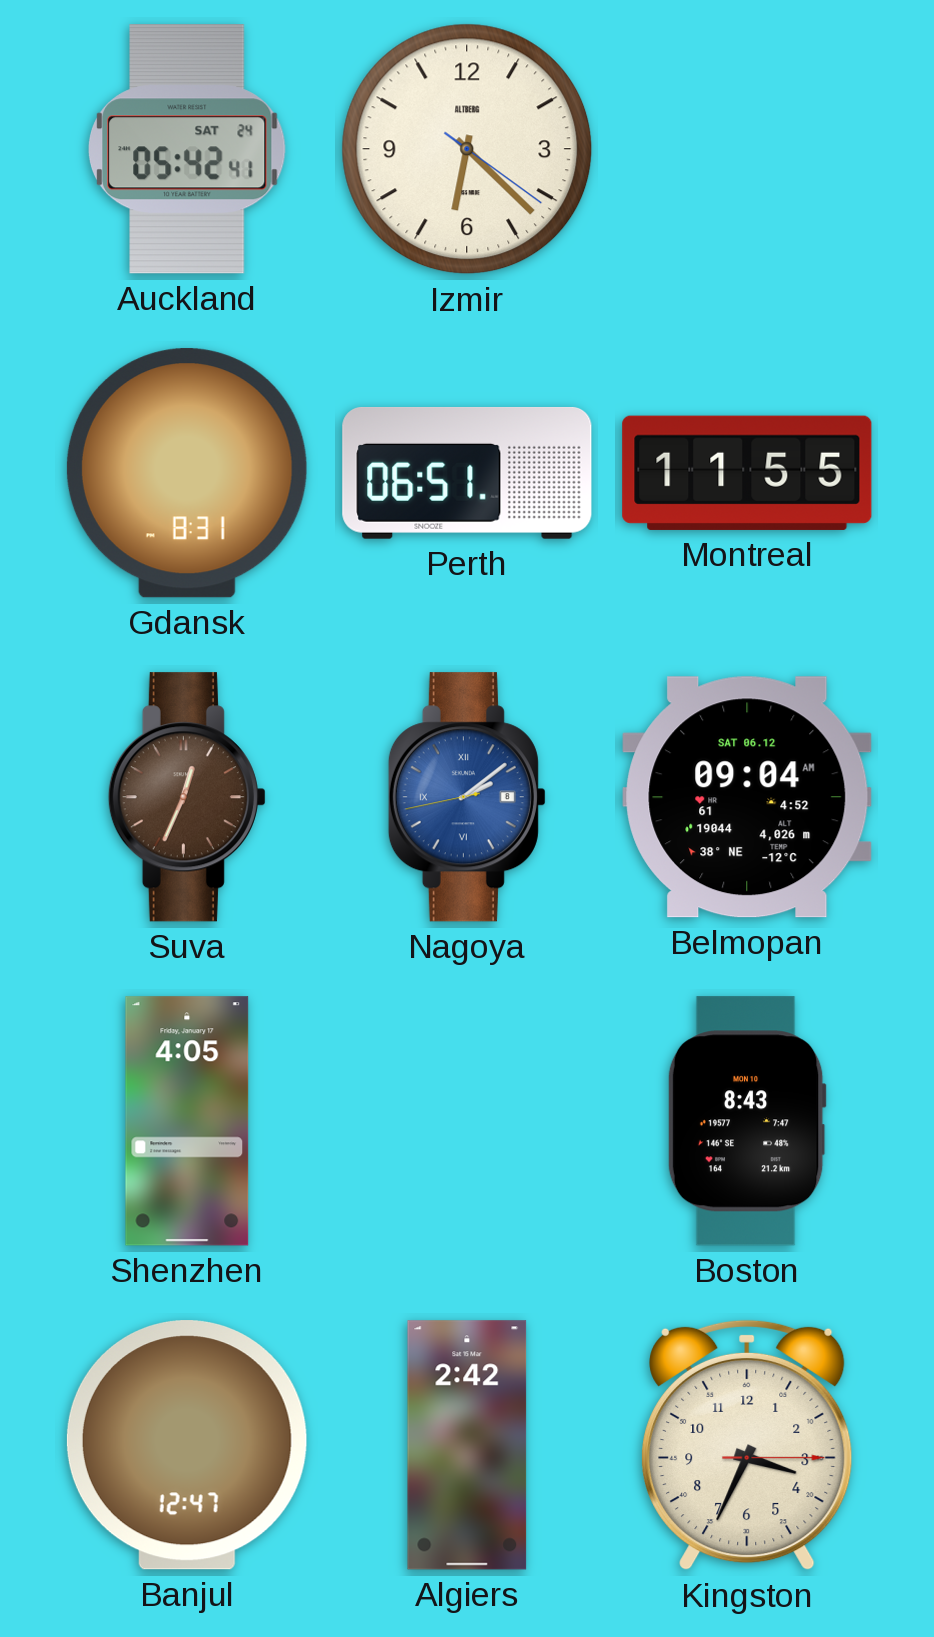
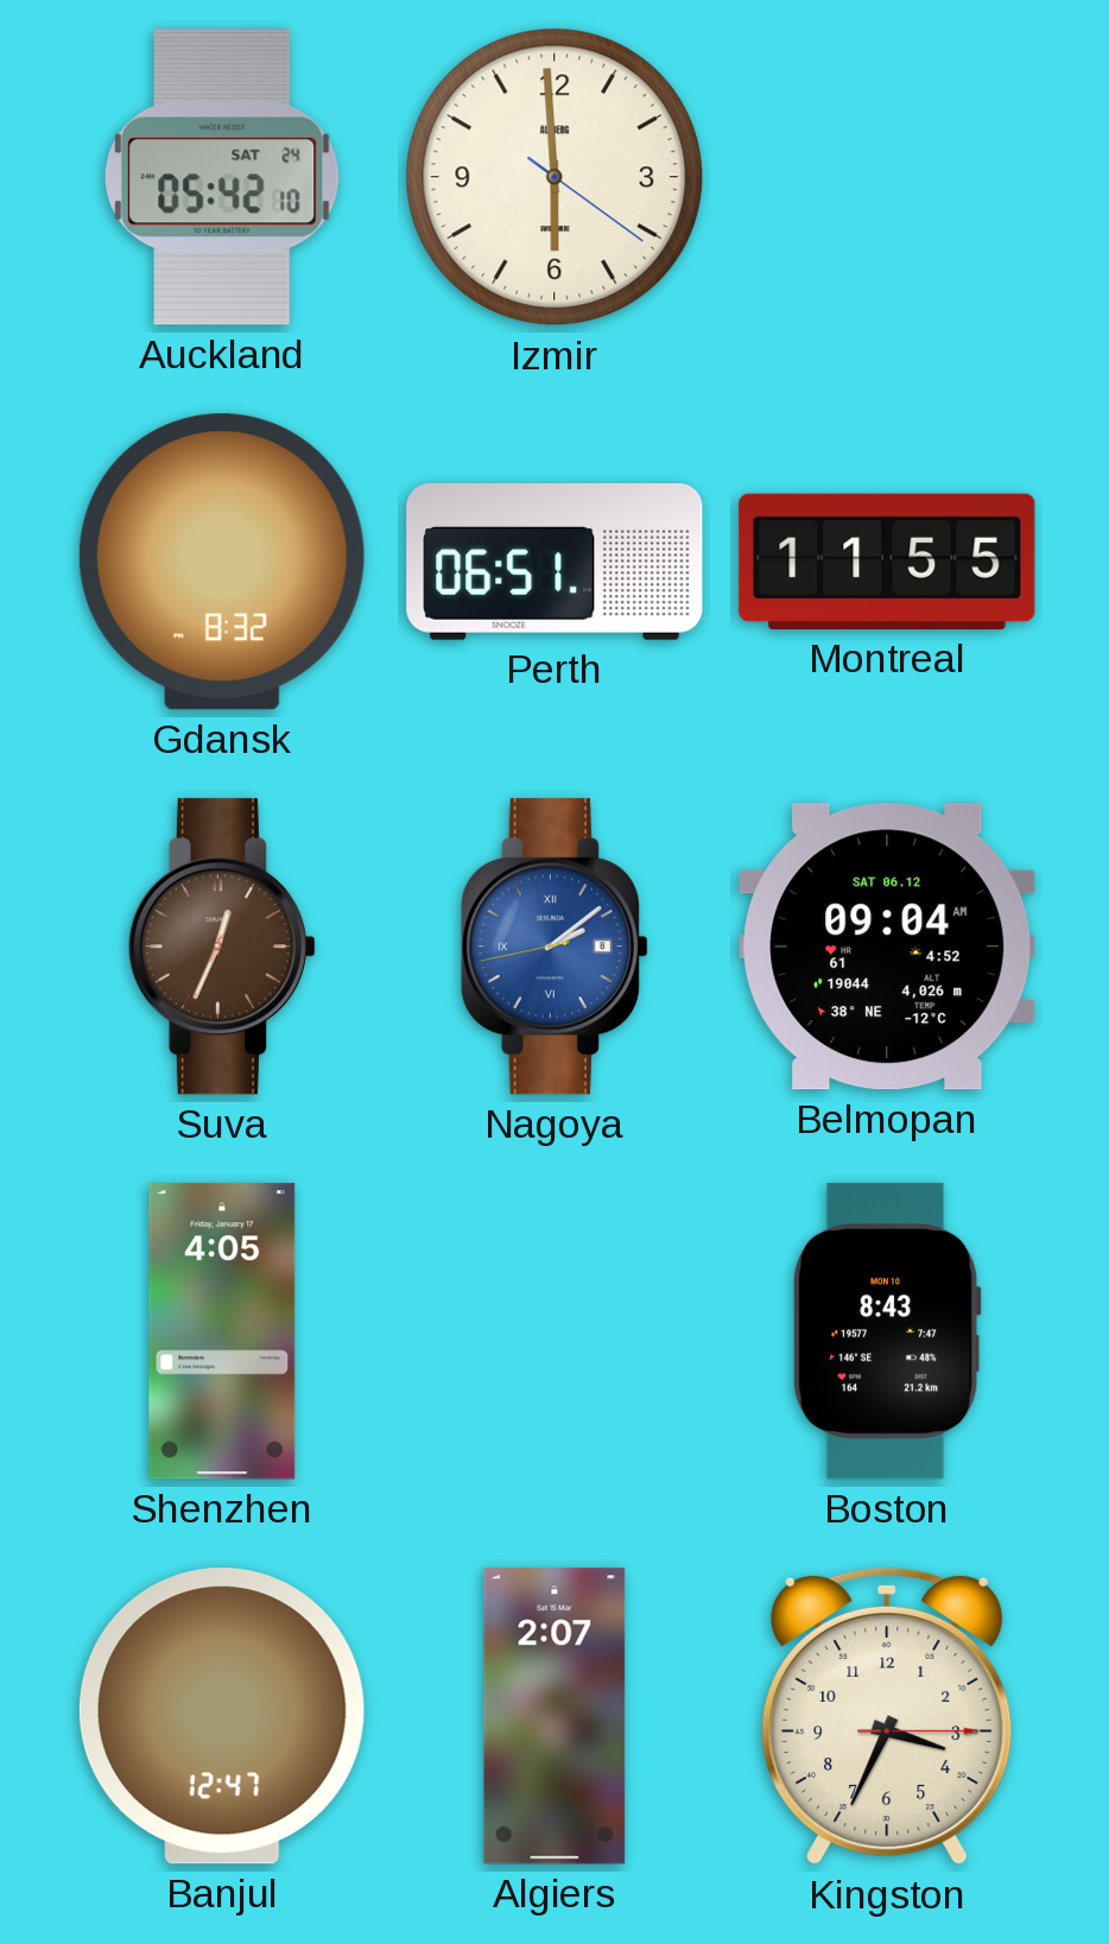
Auckland: 05:42:41 -> 05:42:10
Izmir: 6:22 -> 5:59
Gdansk: 8:31 -> 8:32
Algiers: 2:42 -> 2:07
